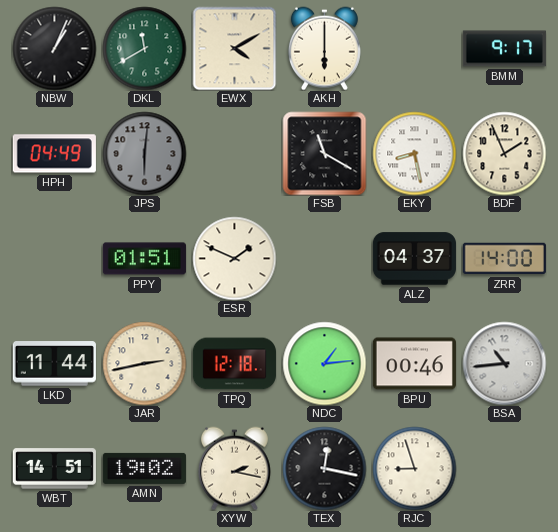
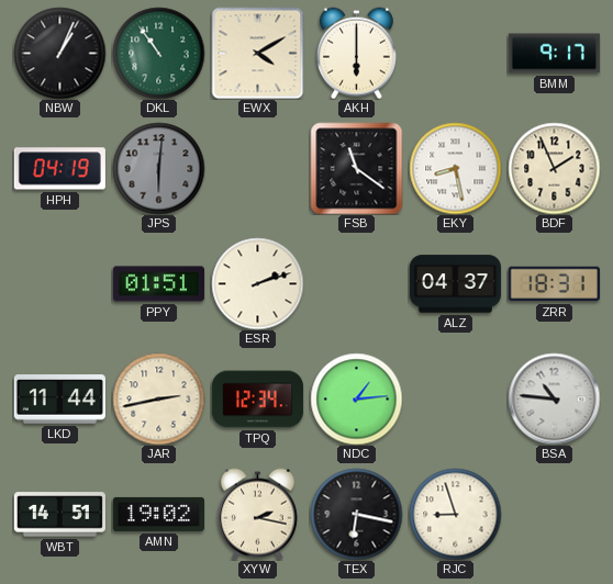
DKL: 11:40 -> 10:54
HPH: 04:49 -> 04:19
FSB: 11:20 -> 11:21
ESR: 1:49 -> 2:12
ZRR: 14:00 -> 18:31
TPQ: 12:18 -> 12:34
BPU: 00:46 -> none
BSA: 10:44 -> 10:46
TEX: 12:17 -> 6:17
